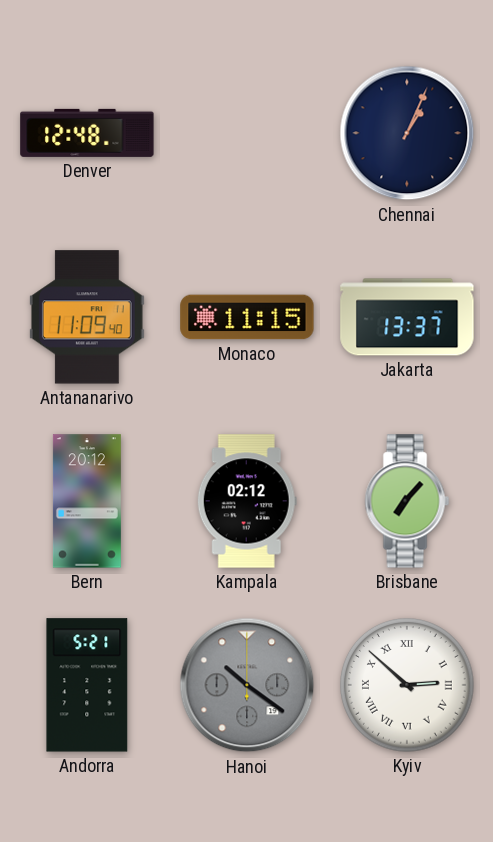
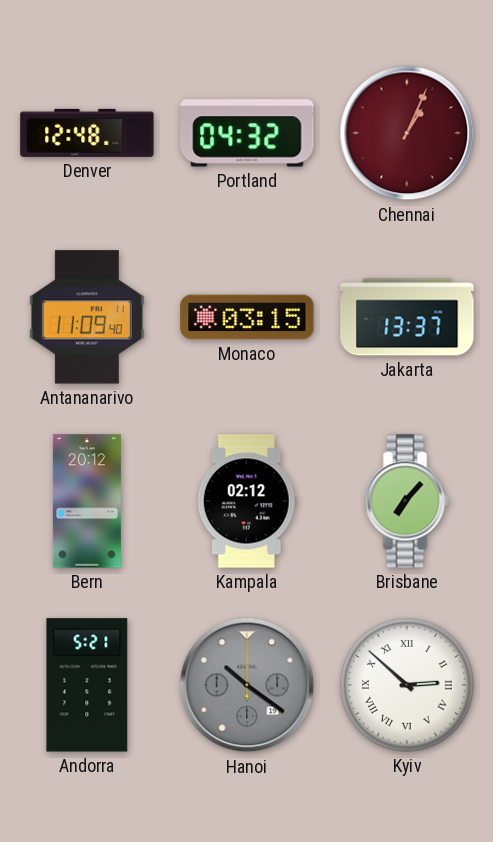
Portland: none -> 04:32
Chennai dial: navy -> burgundy
Monaco: 11:15 -> 03:15
